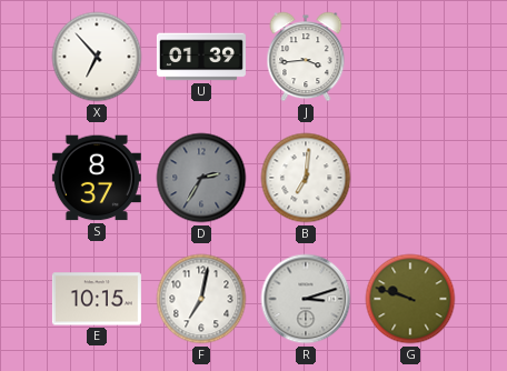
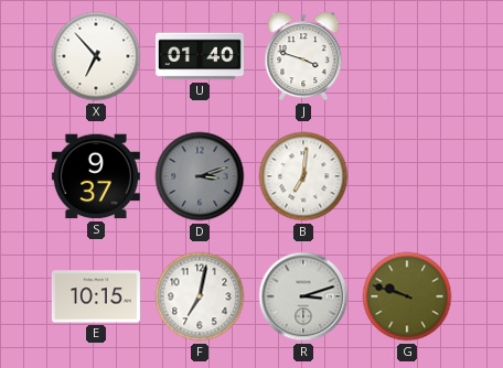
U: 01:39 -> 01:40
J: 3:44 -> 3:48
S: 8:37 -> 9:37
D: 2:35 -> 3:12
